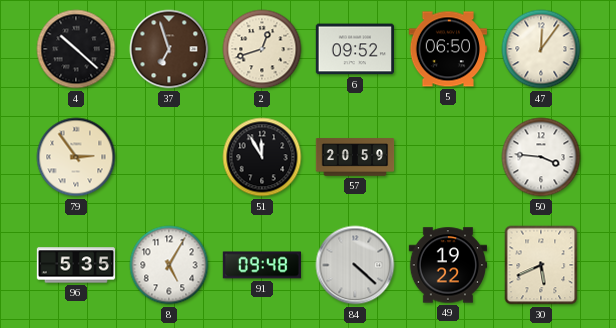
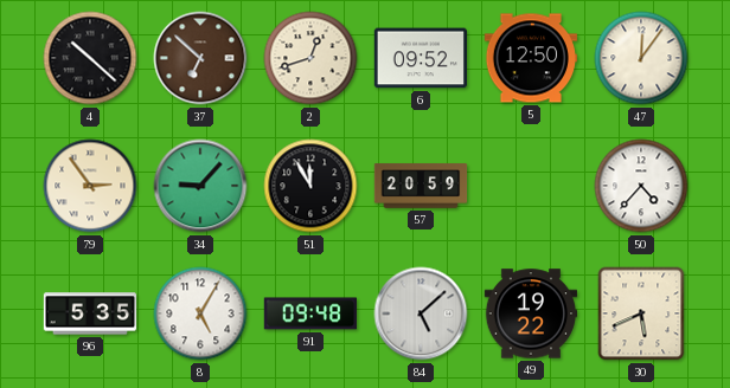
37: 6:57 -> 6:52
5: 06:50 -> 12:50
34: none -> 9:07
50: 3:46 -> 4:37
84: 4:22 -> 5:08
